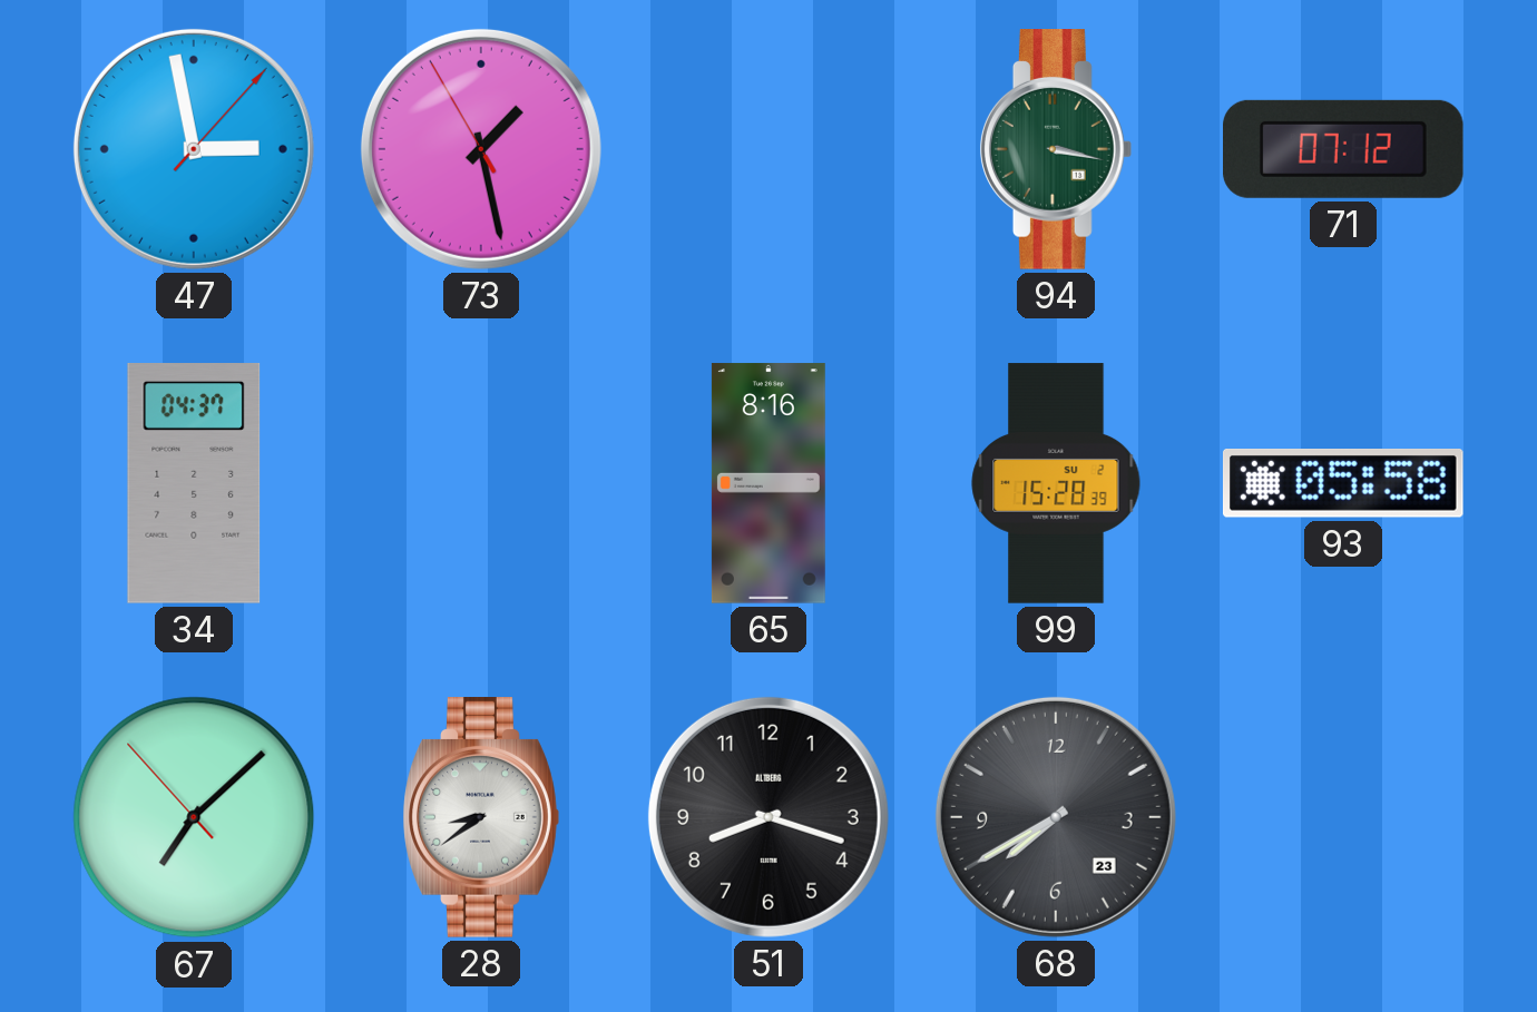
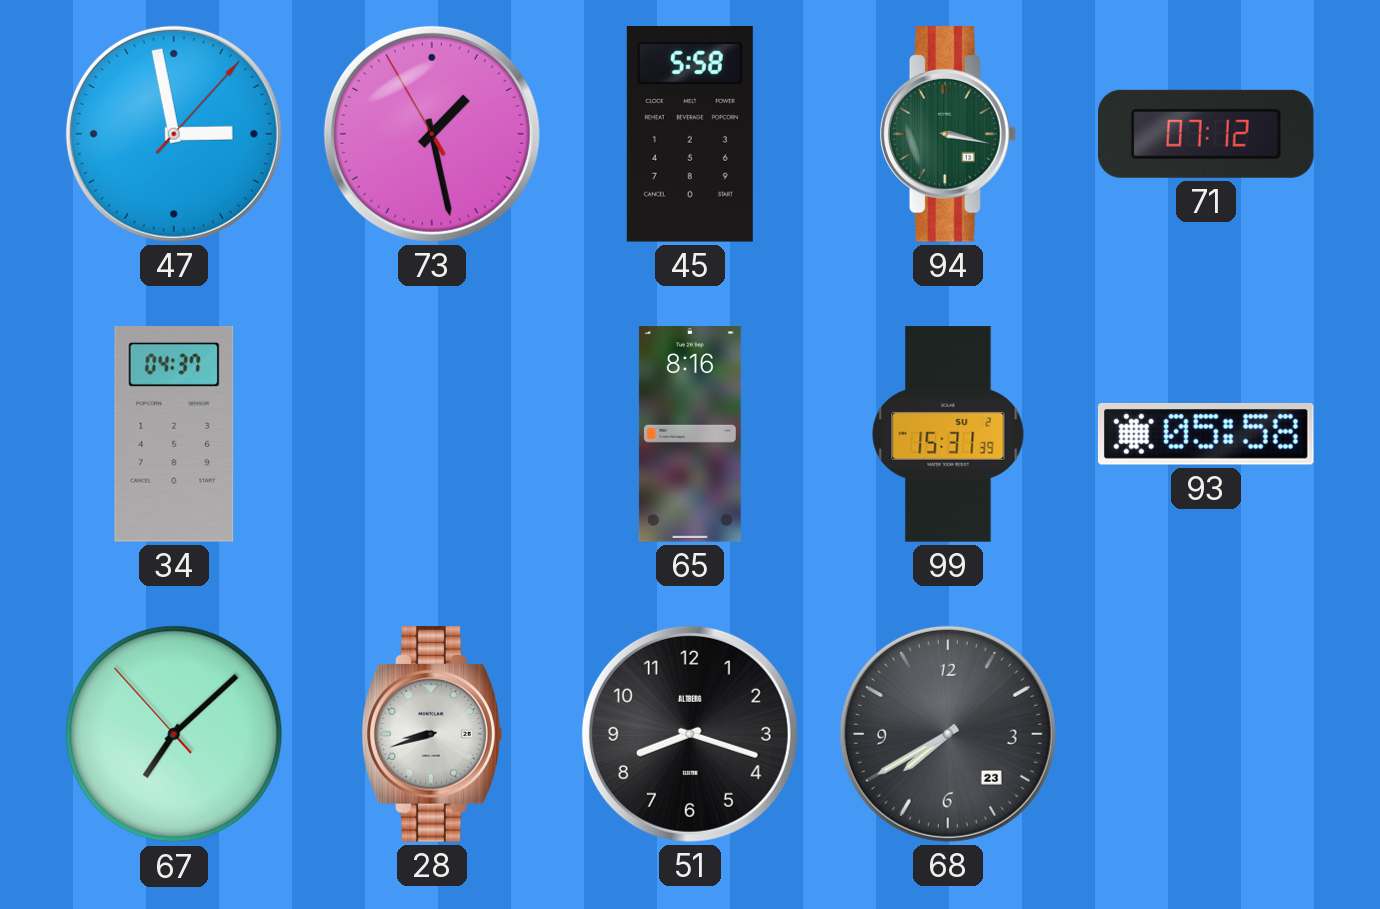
45: none -> 5:58
99: 15:28 -> 15:31
28: 8:39 -> 8:42
